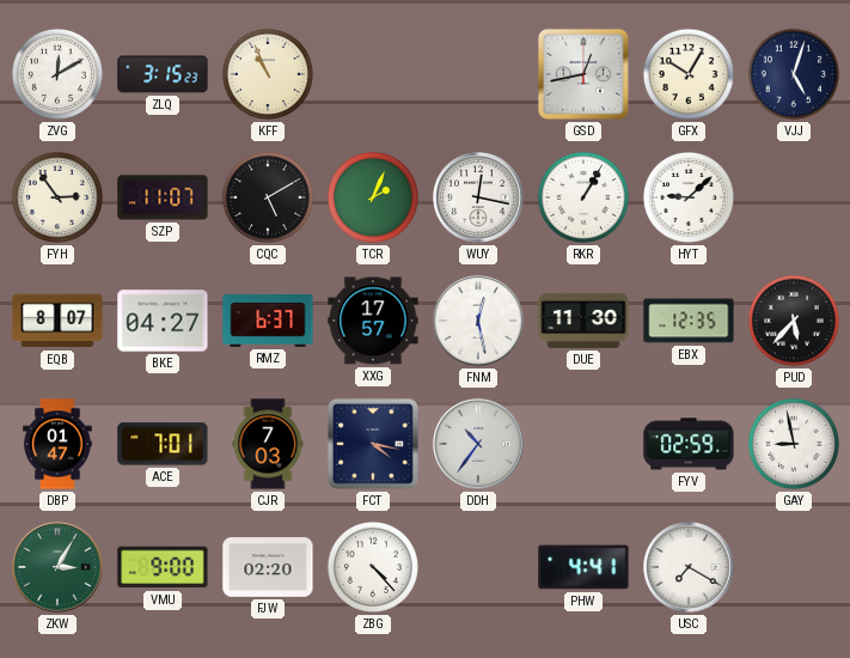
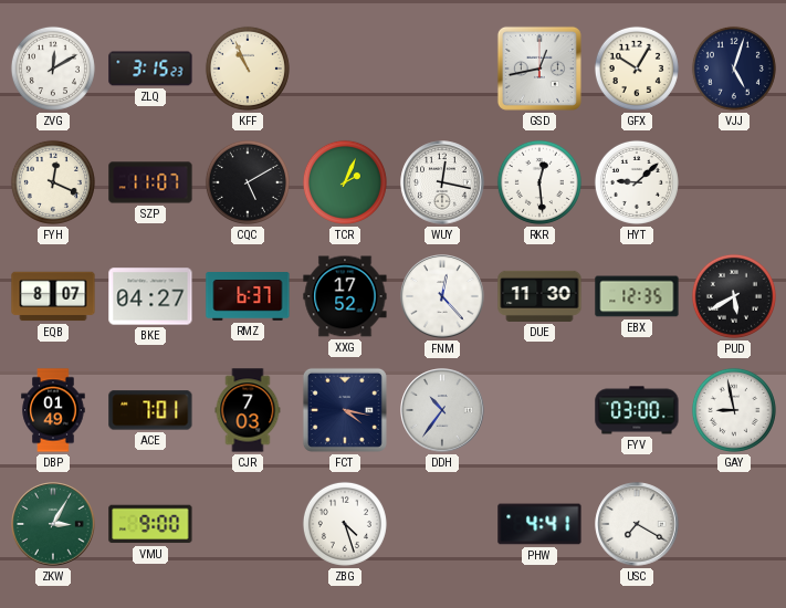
FYH: 2:54 -> 12:19
RKR: 1:05 -> 12:29
XXG: 17:57 -> 17:52
FNM: 12:28 -> 12:23
PUD: 5:37 -> 5:40
DBP: 01:47 -> 01:49
FYV: 02:59 -> 03:00
FJW: 02:20 -> none
ZBG: 4:23 -> 4:27
